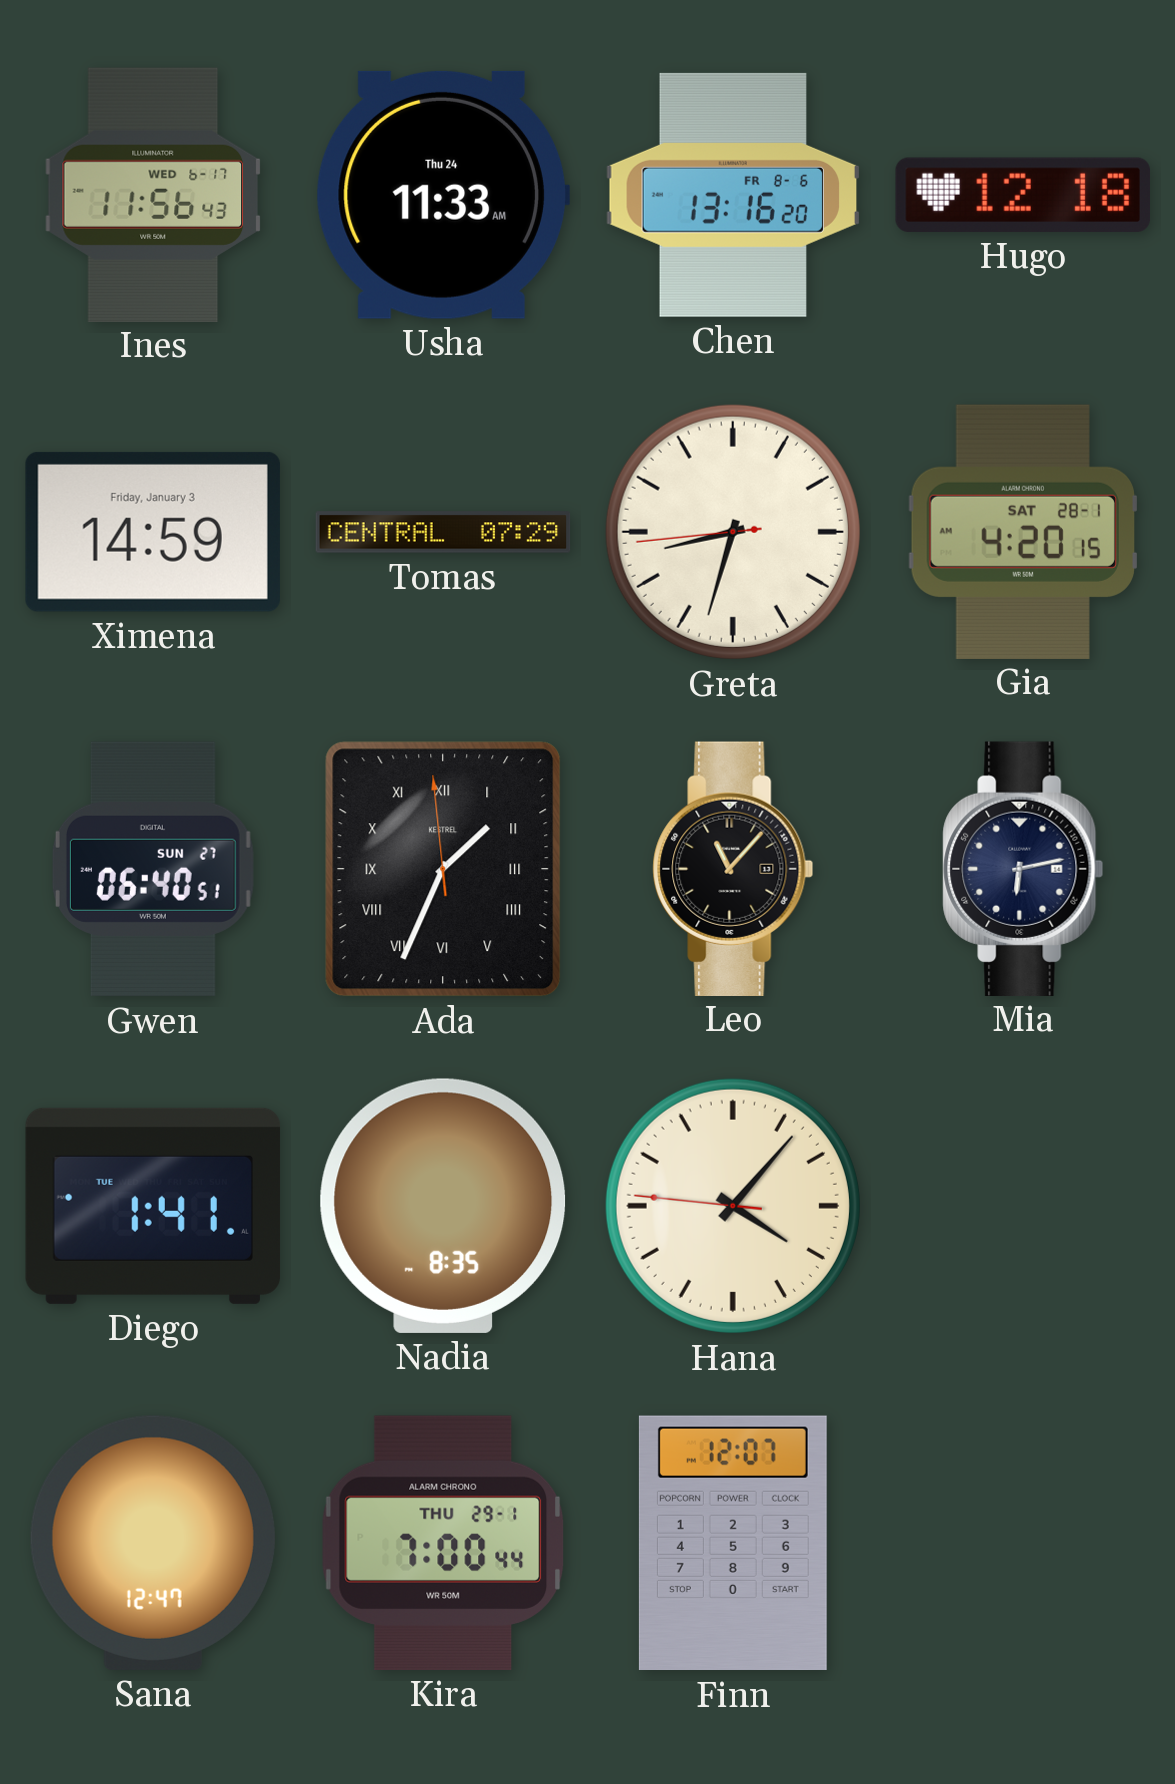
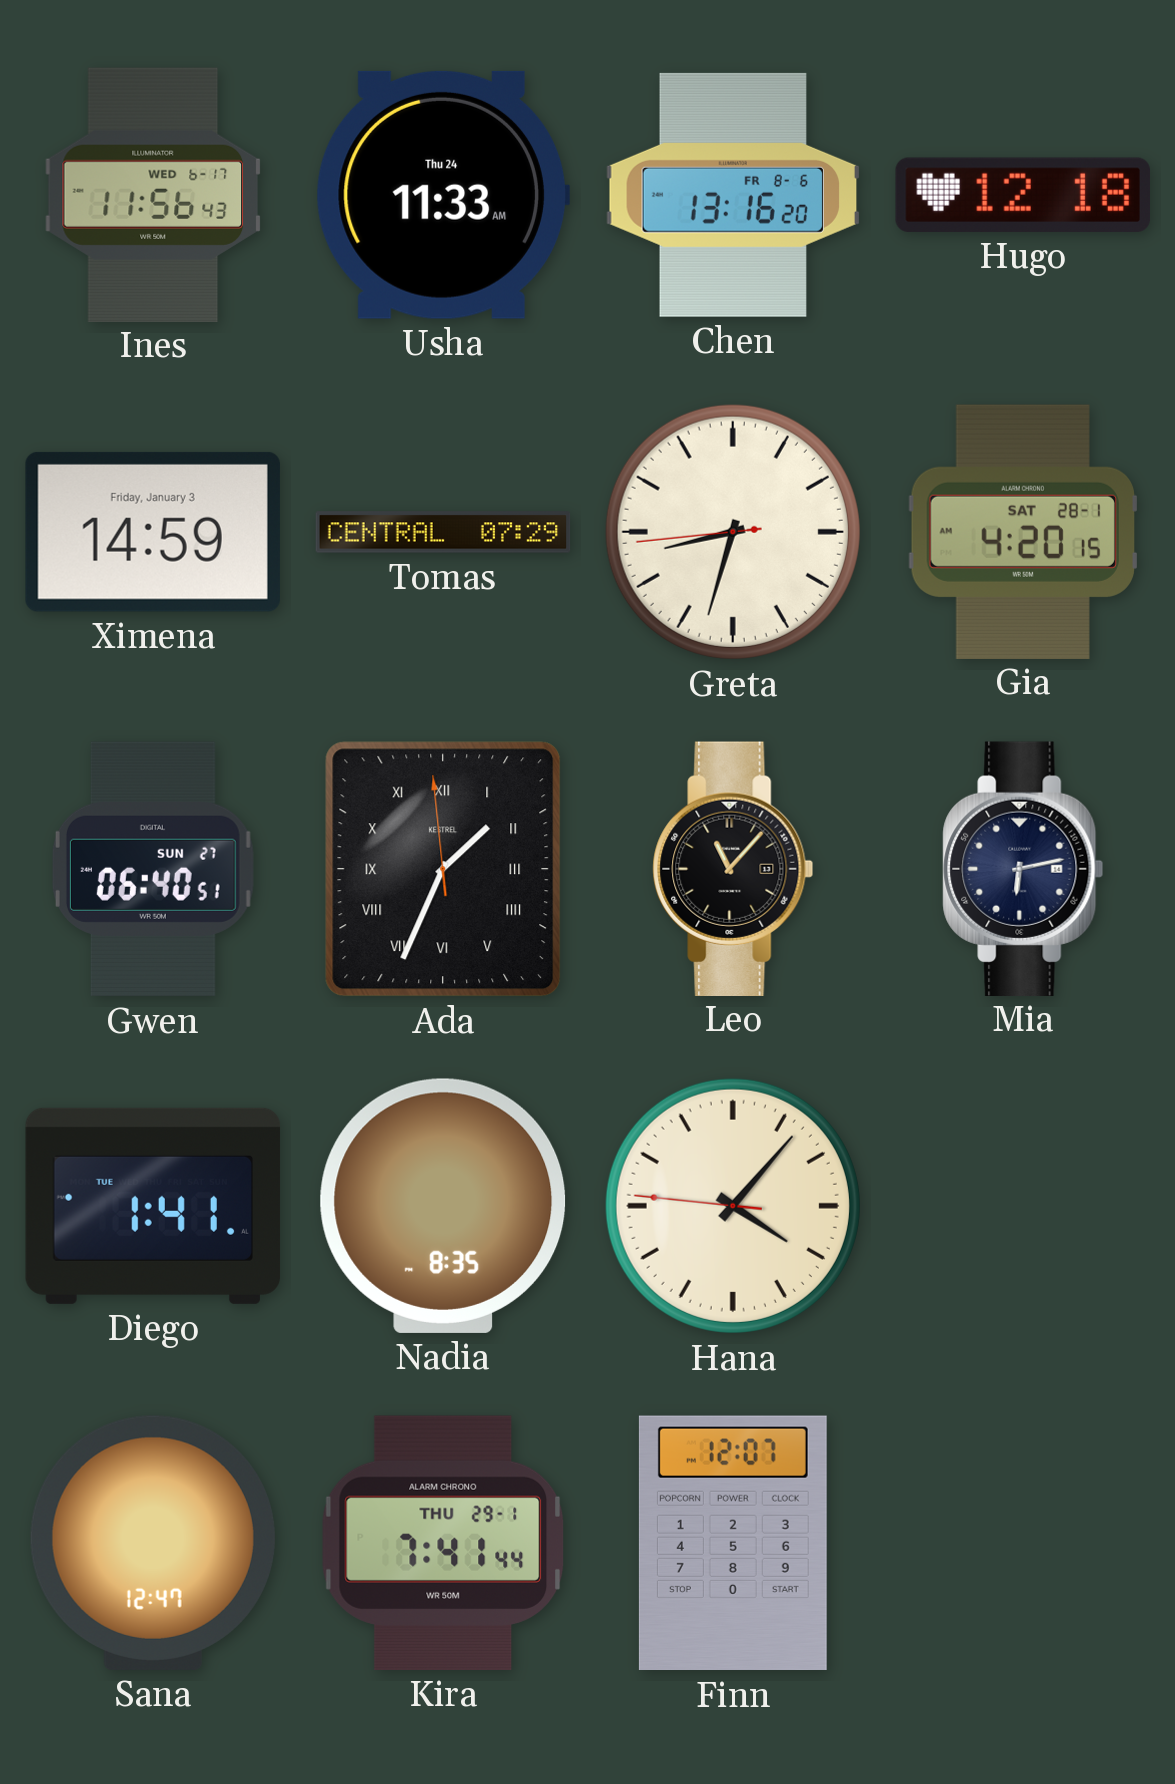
Kira: 7:00 -> 7:41
